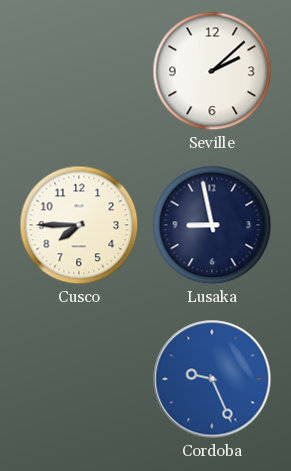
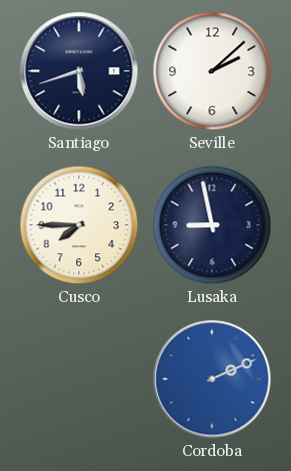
Santiago: none -> 5:42
Cordoba: 9:26 -> 2:11
